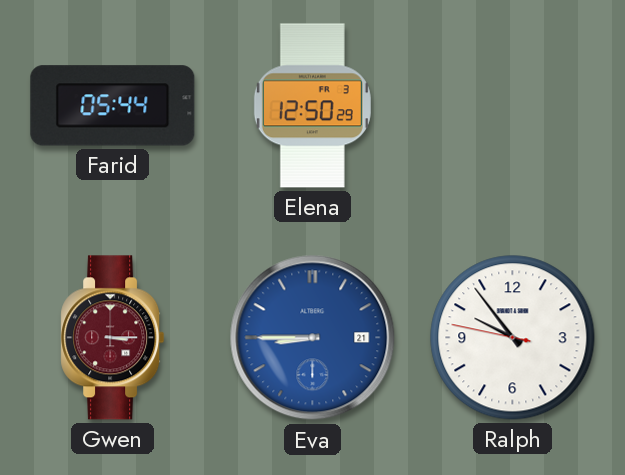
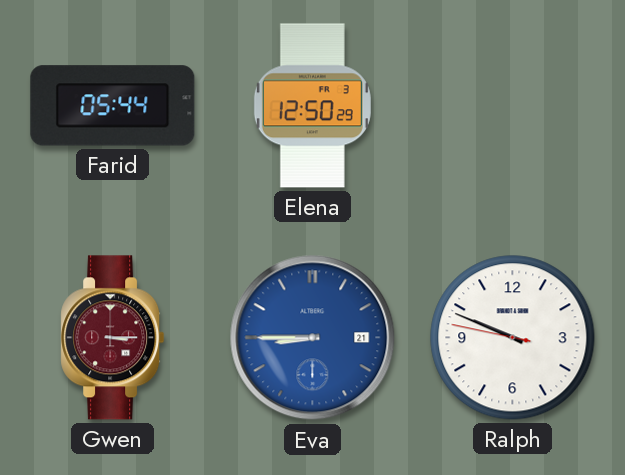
Ralph: 9:53 -> 9:48
